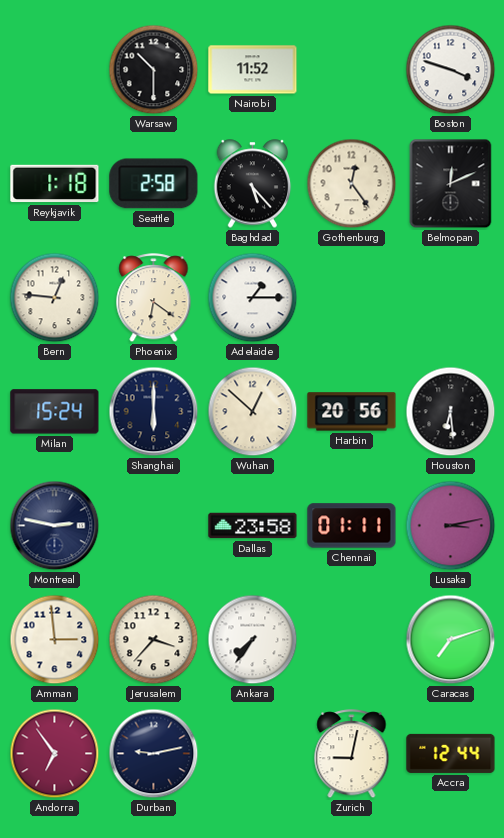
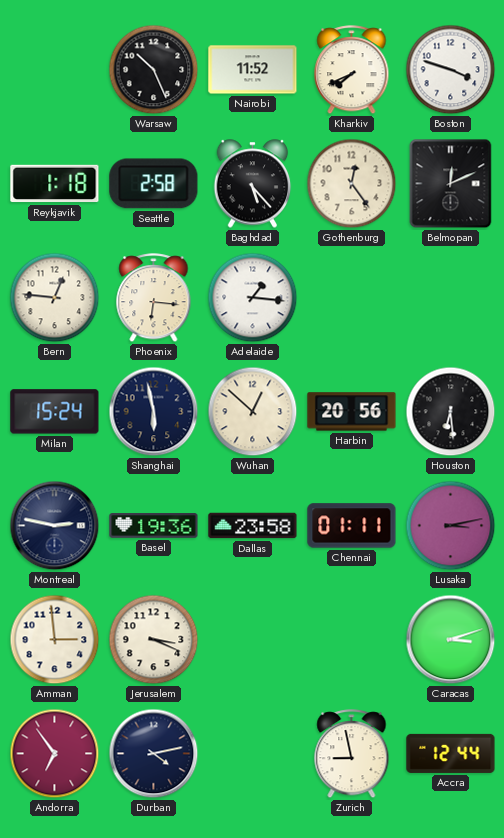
Warsaw: 10:30 -> 10:26
Kharkiv: none -> 7:41
Phoenix: 6:21 -> 6:16
Adelaide: 1:15 -> 1:16
Shanghai: 6:00 -> 5:58
Basel: none -> 19:36
Jerusalem: 3:37 -> 3:19
Ankara: 7:36 -> none
Caracas: 7:12 -> 3:12
Durban: 9:13 -> 4:13
Zurich: 9:02 -> 8:58
